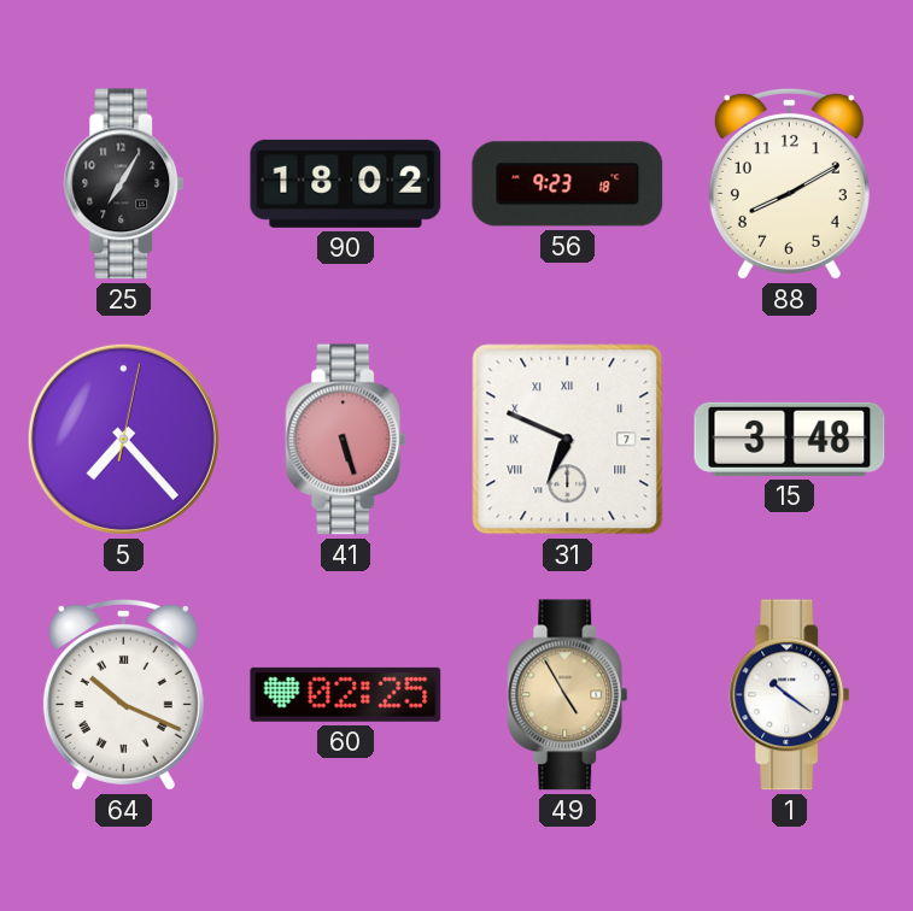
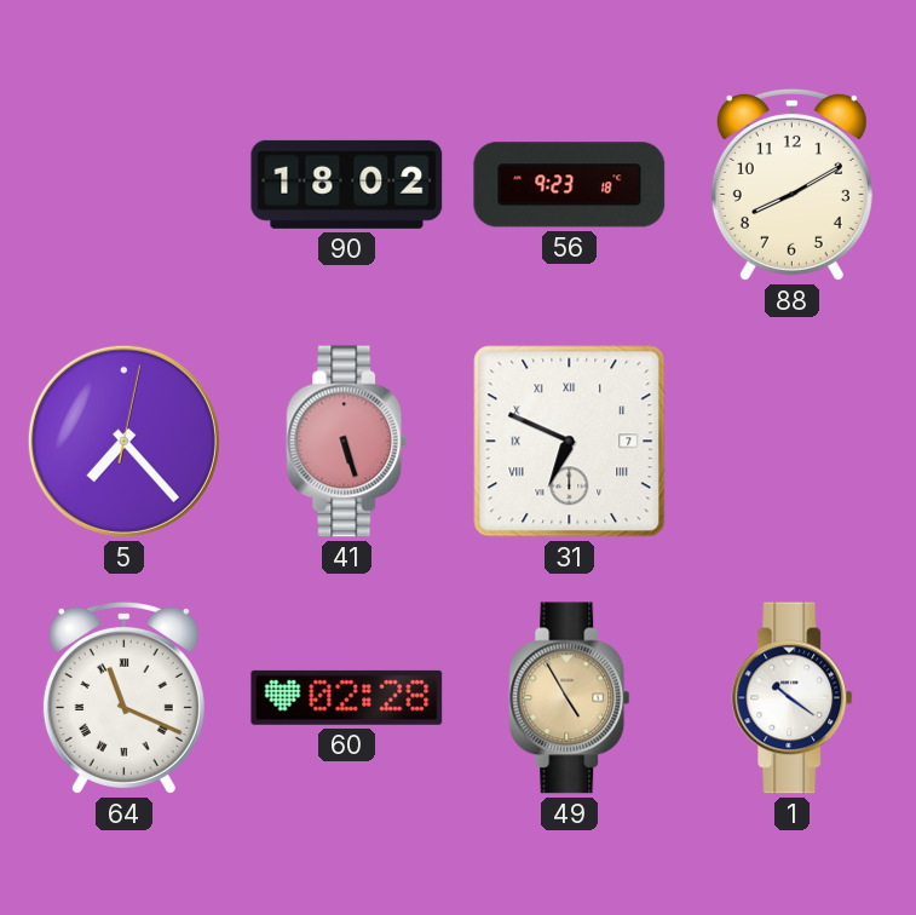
25: 7:05 -> none
15: 3:48 -> none
64: 10:19 -> 11:19
60: 02:25 -> 02:28
